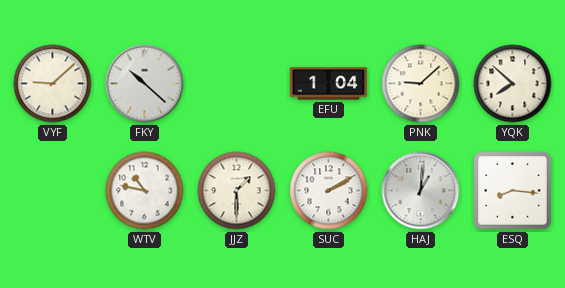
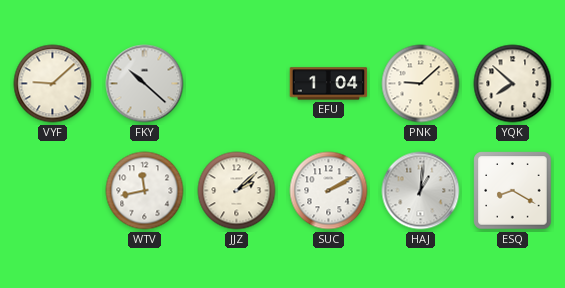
WTV: 10:47 -> 11:43
JJZ: 1:30 -> 2:08
ESQ: 8:16 -> 8:20
